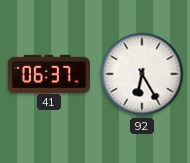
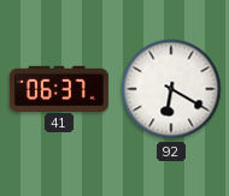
92: 6:25 -> 6:20
